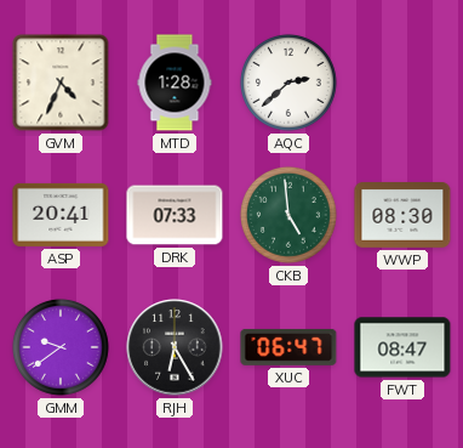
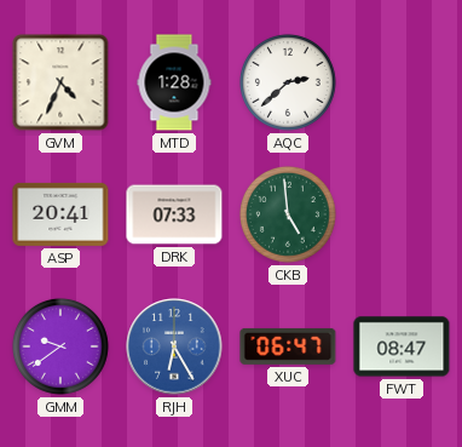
WWP: 08:30 -> none
RJH dial: black -> blue
